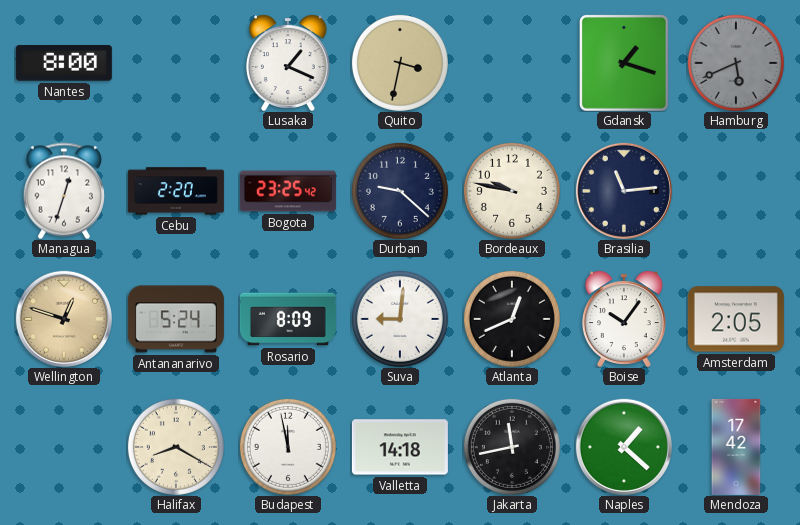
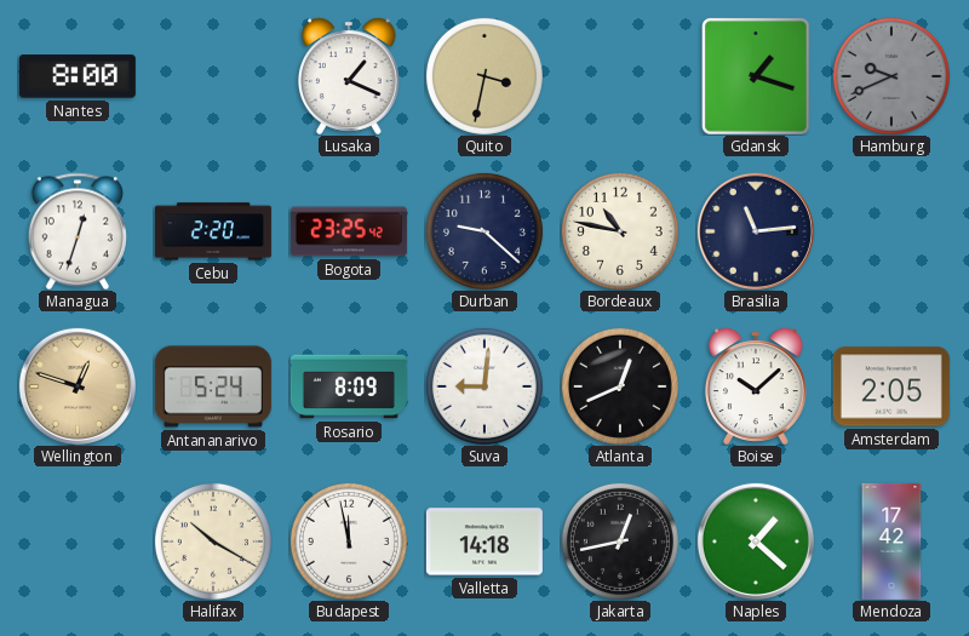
Hamburg: 5:41 -> 9:41
Bordeaux: 9:47 -> 10:47
Boise: 10:06 -> 10:08
Halifax: 8:20 -> 10:20
Jakarta: 11:43 -> 12:43
